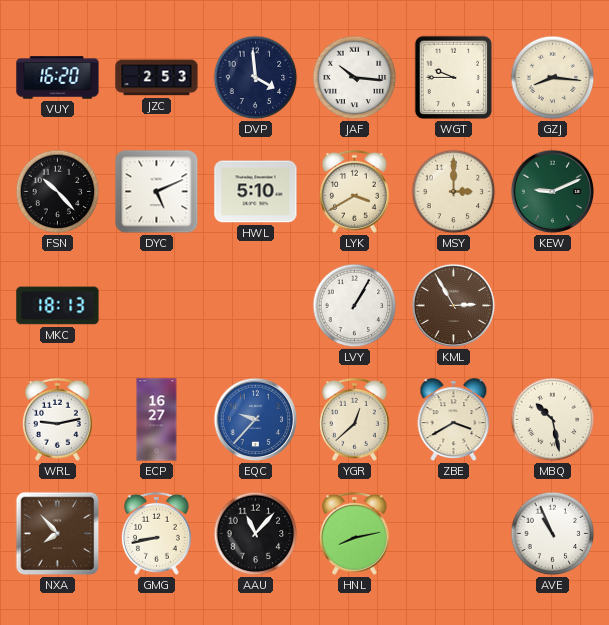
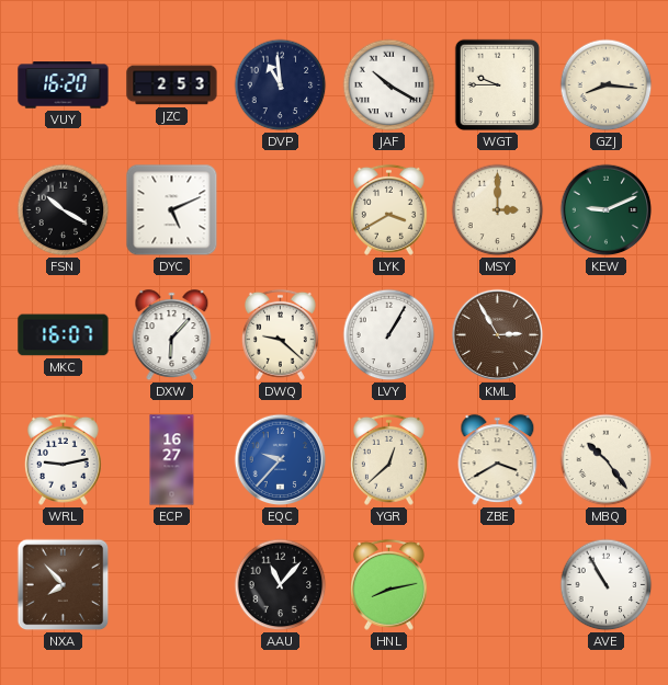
DVP: 3:59 -> 10:59
JAF: 10:16 -> 10:20
FSN: 10:23 -> 10:20
HWL: 5:10 -> none
MKC: 18:13 -> 16:07
DXW: none -> 6:07
DWQ: none -> 9:22
MBQ: 10:28 -> 10:24
GMG: 8:43 -> none
AVE: 10:56 -> 10:55
